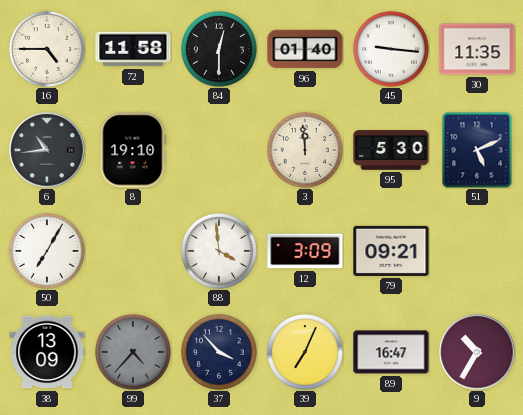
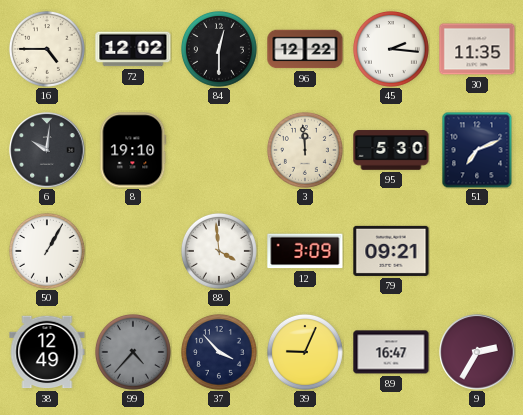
72: 11:58 -> 12:02
96: 01:40 -> 12:22
45: 9:16 -> 2:16
6: 10:44 -> 10:01
51: 5:11 -> 7:11
50: 7:05 -> 1:05
38: 13:09 -> 12:49
39: 7:04 -> 9:04
9: 10:35 -> 2:35
